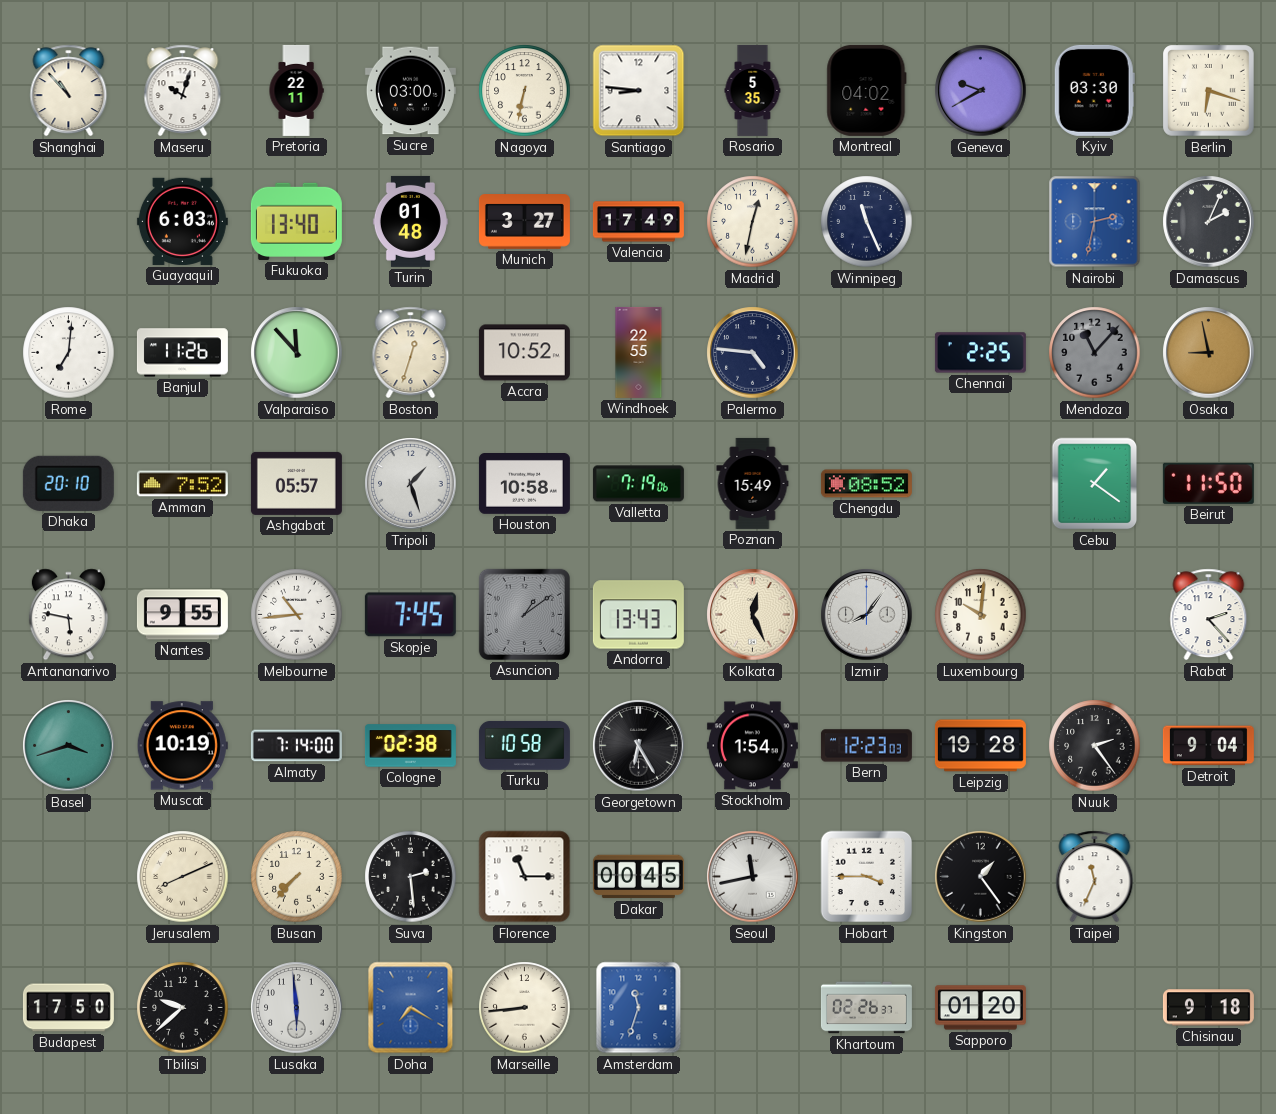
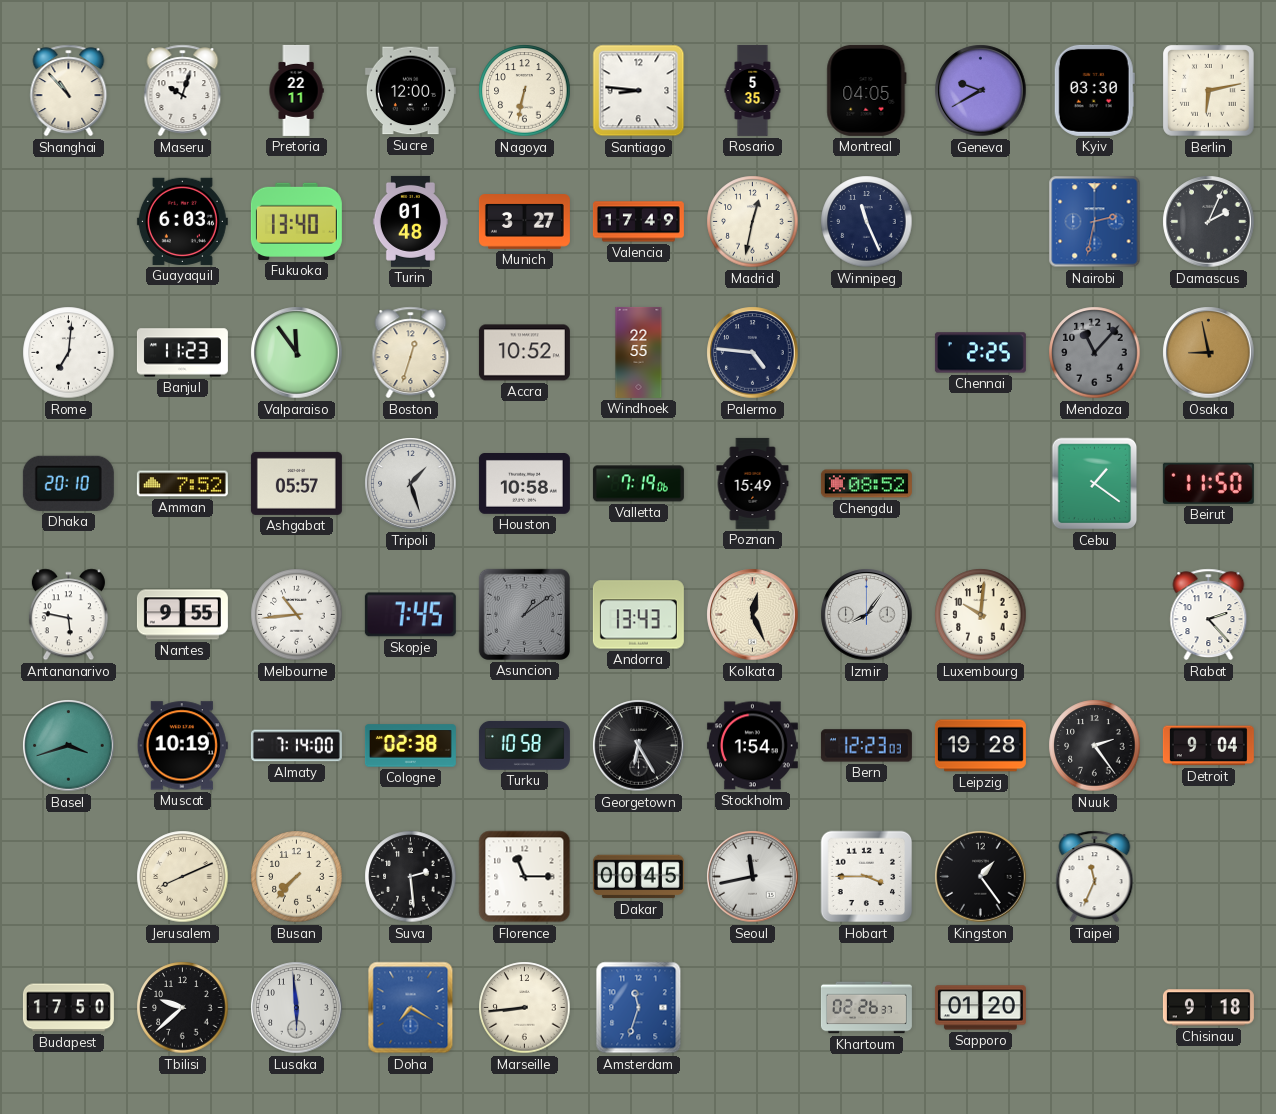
Sucre: 03:00 -> 12:00
Montreal: 04:02 -> 04:05
Berlin: 6:18 -> 6:13
Banjul: 11:26 -> 11:23
Valparaiso: 11:53 -> 11:54
